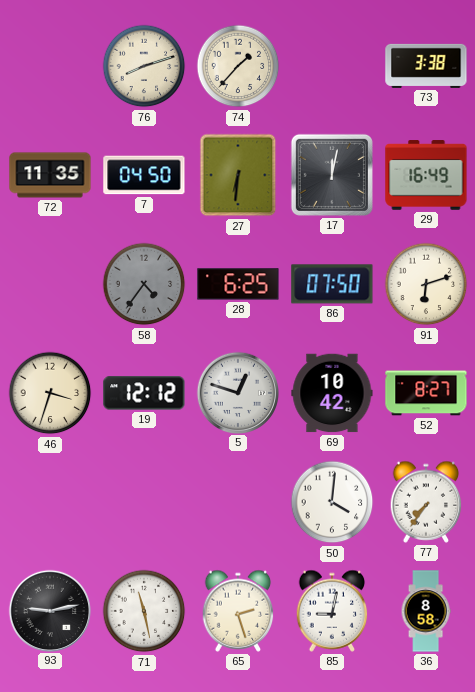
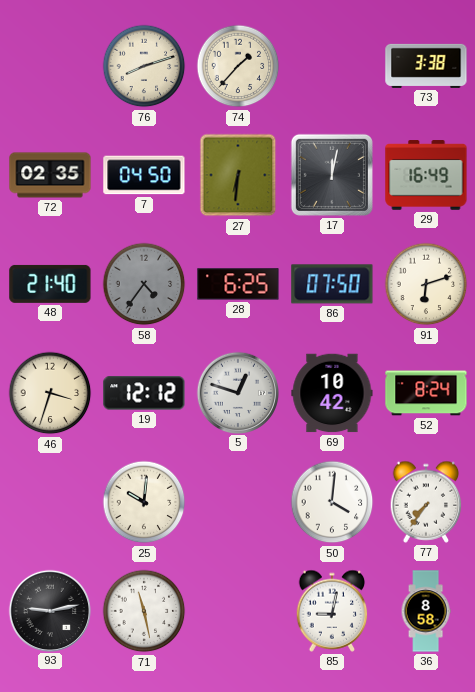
72: 11:35 -> 02:35
48: none -> 21:40
52: 8:27 -> 8:24
25: none -> 10:01
65: 2:27 -> none
